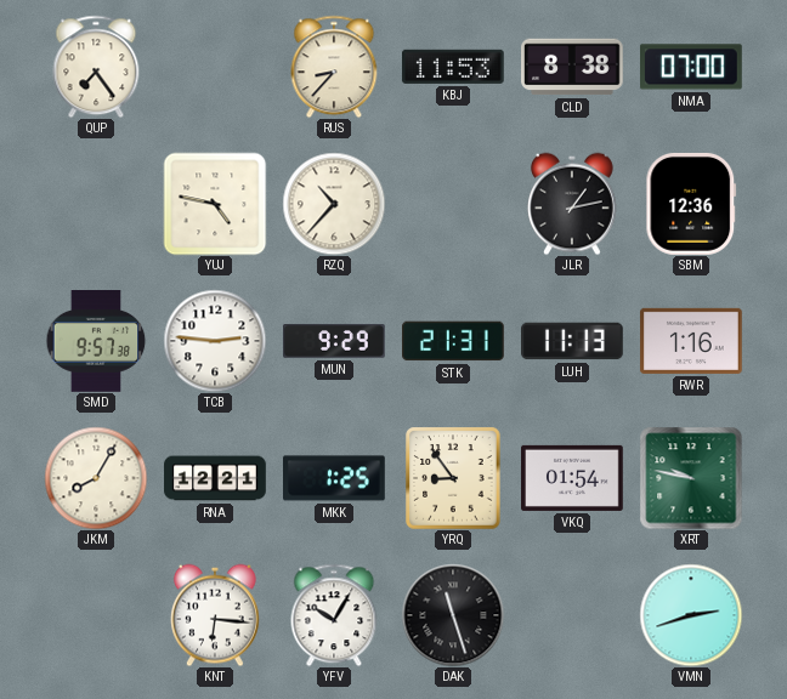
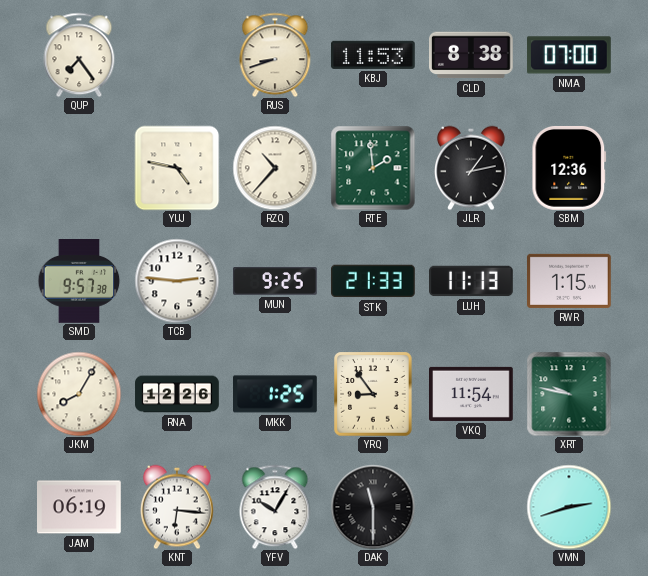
RUS: 8:37 -> 8:42
RTE: none -> 1:59
MUN: 9:29 -> 9:25
STK: 21:31 -> 21:33
RWR: 1:16 -> 1:15
RNA: 12:21 -> 12:26
VKQ: 01:54 -> 11:54
JAM: none -> 06:19
DAK: 11:27 -> 11:30
